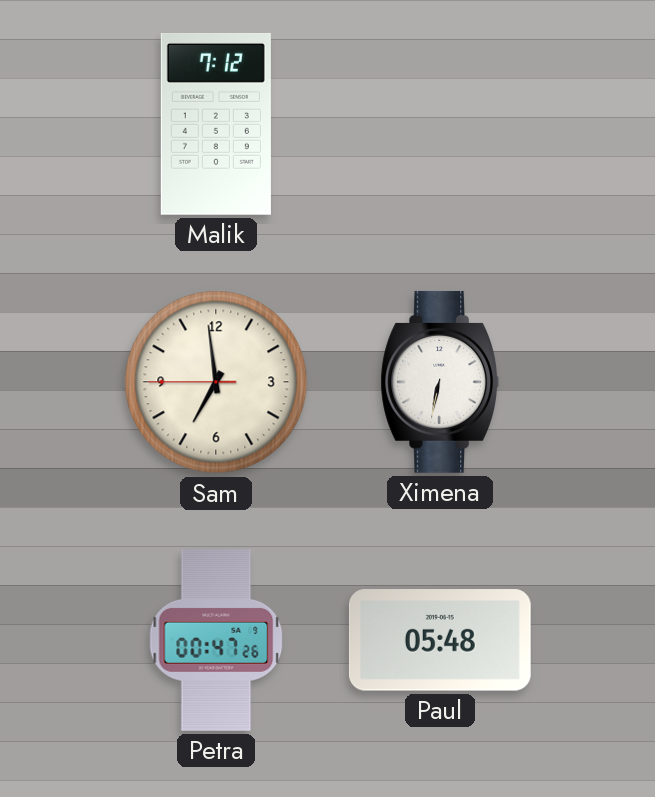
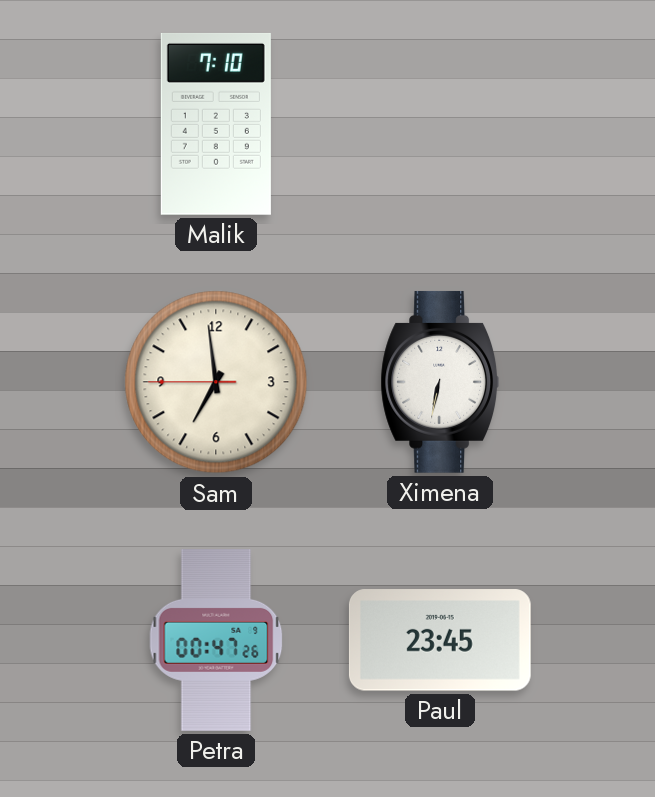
Malik: 7:12 -> 7:10
Paul: 05:48 -> 23:45
